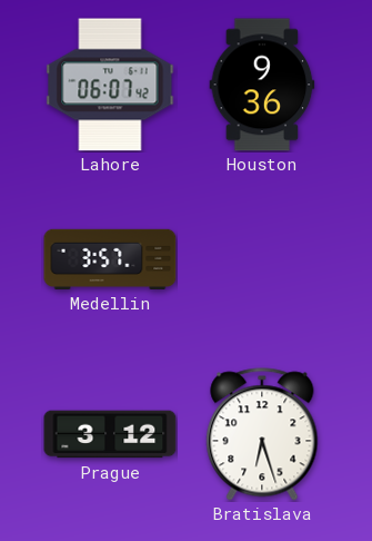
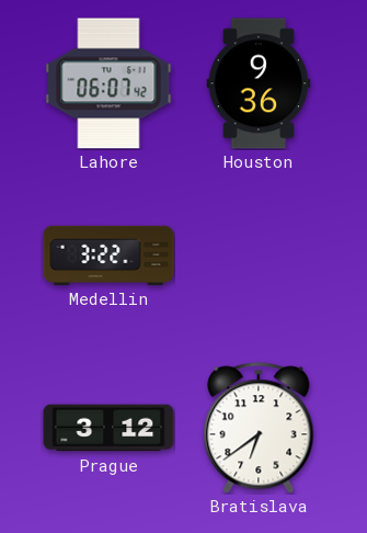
Medellin: 3:57 -> 3:22
Bratislava: 6:27 -> 6:39
